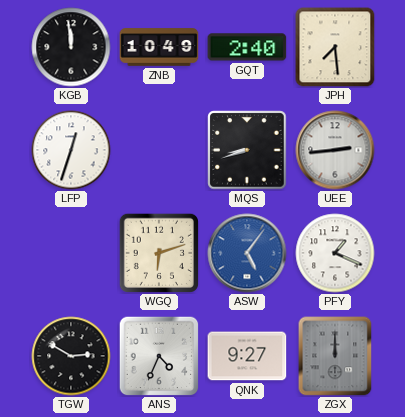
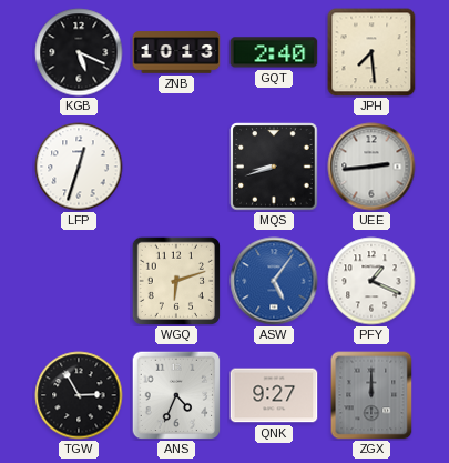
KGB: 11:59 -> 5:19
ZNB: 10:49 -> 10:13
TGW: 2:50 -> 2:55
